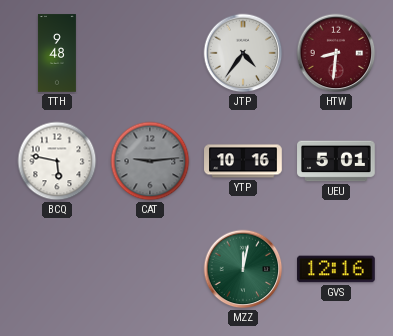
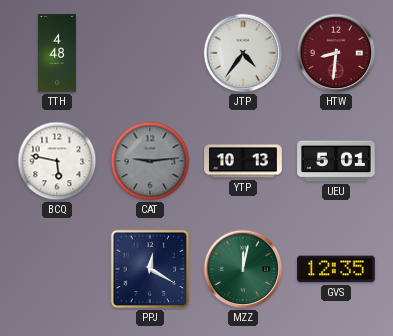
TTH: 9:48 -> 4:48
YTP: 10:16 -> 10:13
PPJ: none -> 12:20
GVS: 12:16 -> 12:35
